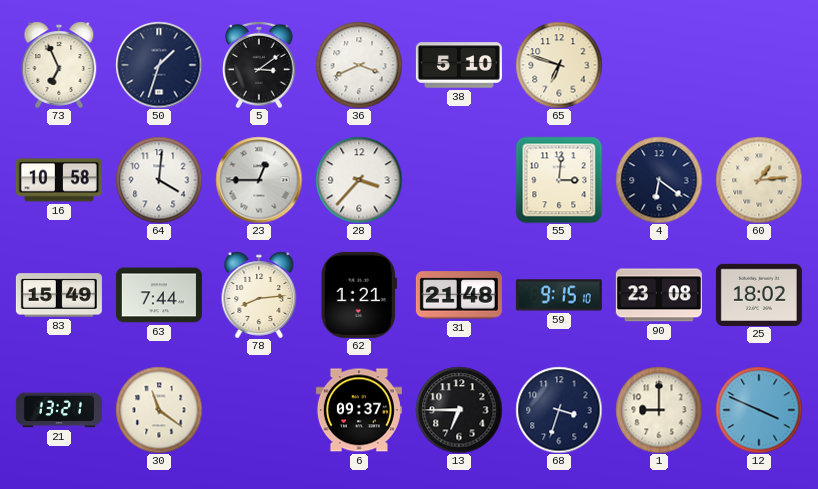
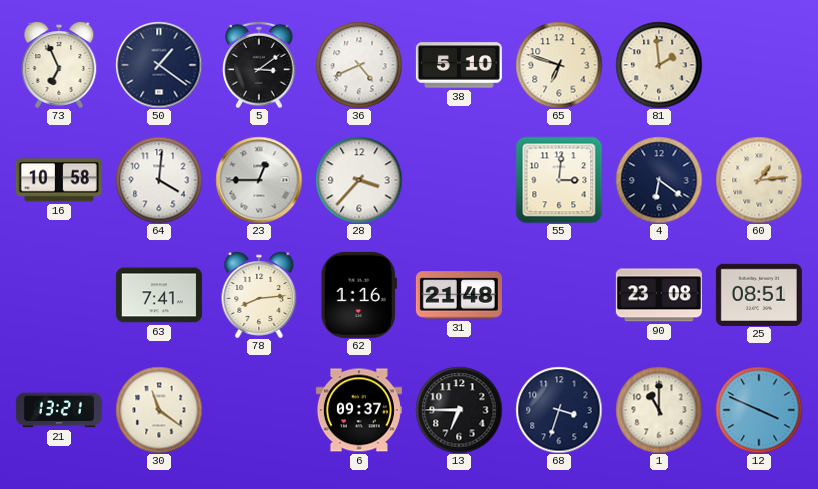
50: 1:33 -> 1:21
36: 3:41 -> 4:41
81: none -> 1:59
83: 15:49 -> none
63: 7:44 -> 7:41
62: 1:21 -> 1:16
59: 9:15 -> none
25: 18:02 -> 08:51
1: 9:00 -> 11:00
